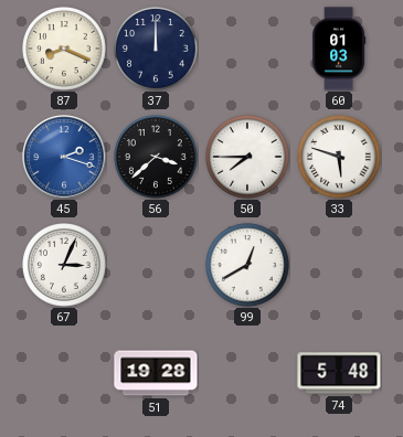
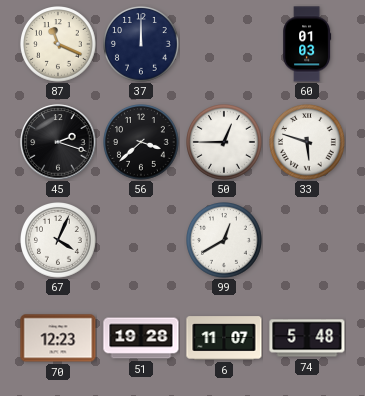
87: 8:19 -> 11:19
45 dial: blue -> black
50: 7:45 -> 12:45
67: 3:04 -> 4:04
70: none -> 12:23
6: none -> 11:07
